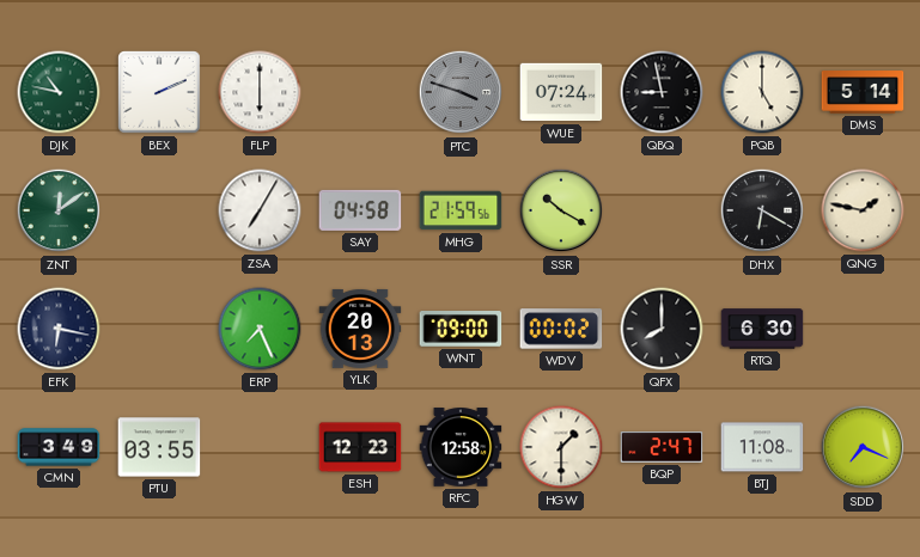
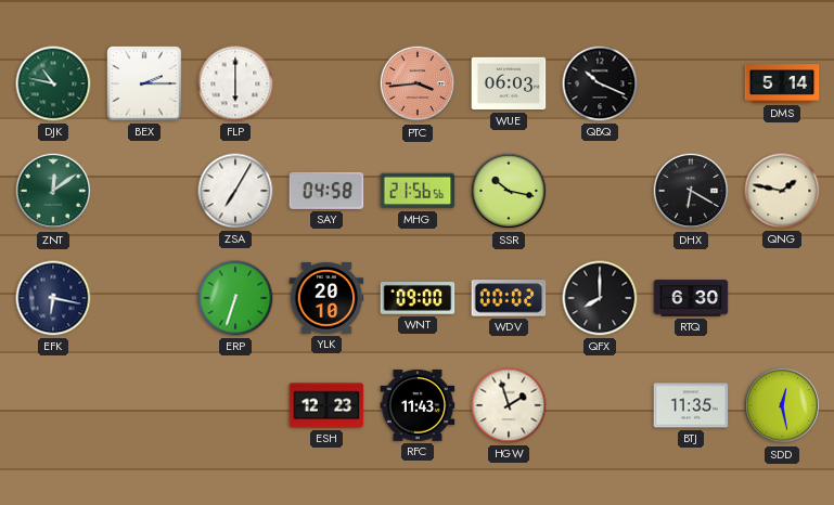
BEX: 2:11 -> 2:15
PTC: 3:48 -> 3:44
PTC dial: grey -> salmon
WUE: 07:24 -> 06:03
QBQ: 8:58 -> 10:19
PQB: 5:00 -> none
MHG: 21:59 -> 21:56
SSR: 10:20 -> 10:17
ERP: 7:26 -> 6:33
YLK: 20:13 -> 20:10
CMN: 3:49 -> none
PTU: 03:55 -> none
RFC: 12:58 -> 11:43
HGW: 1:30 -> 1:57
BQP: 2:47 -> none
BTJ: 11:08 -> 11:35
SDD: 7:19 -> 12:28
